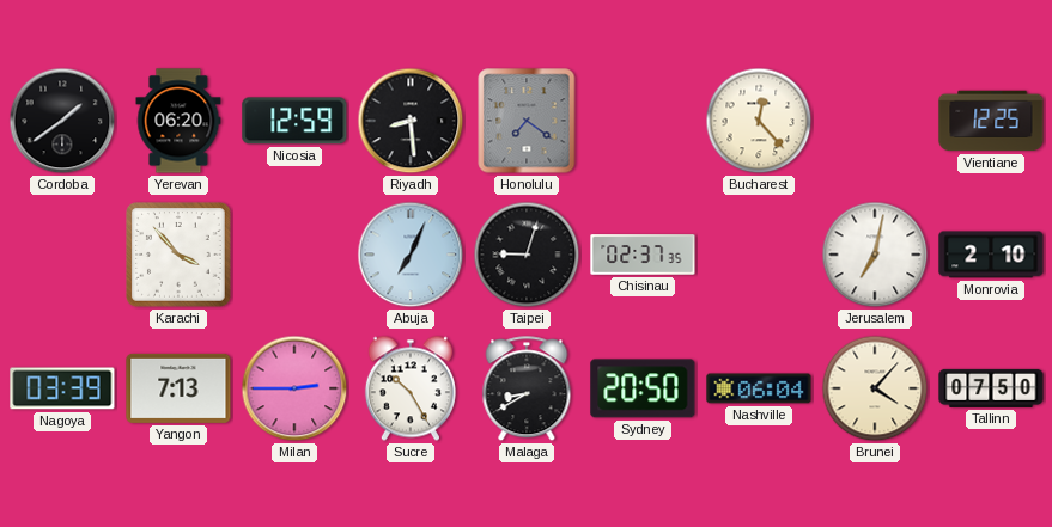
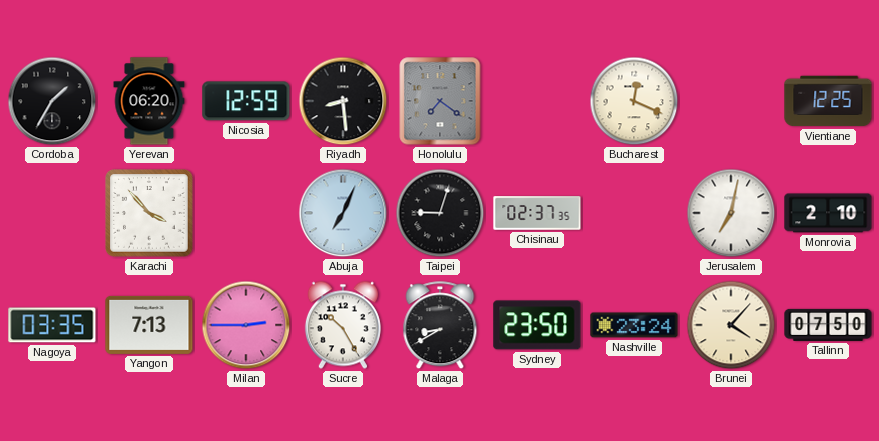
Cordoba: 1:39 -> 1:35
Bucharest: 12:23 -> 12:19
Nagoya: 03:39 -> 03:35
Sydney: 20:50 -> 23:50
Nashville: 06:04 -> 23:24
